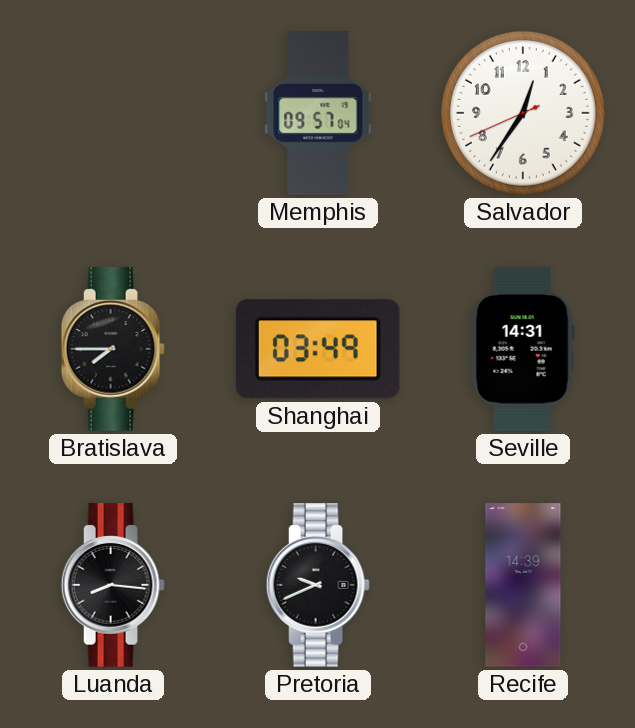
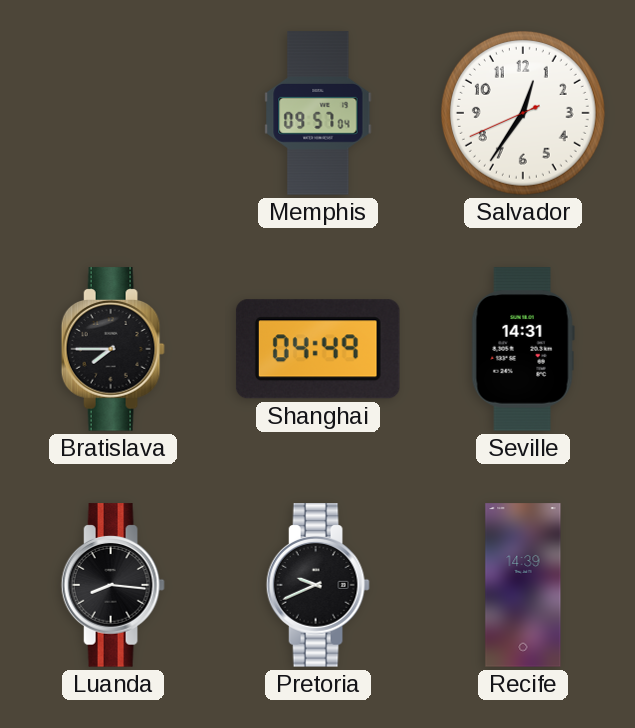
Shanghai: 03:49 -> 04:49
